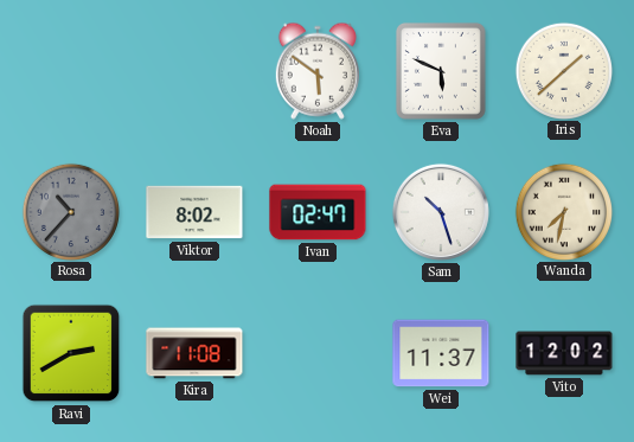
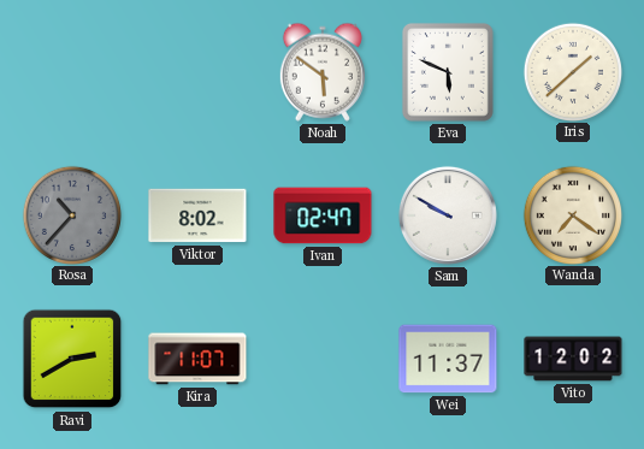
Sam: 10:27 -> 9:50
Wanda: 7:32 -> 7:21
Kira: 11:08 -> 11:07
